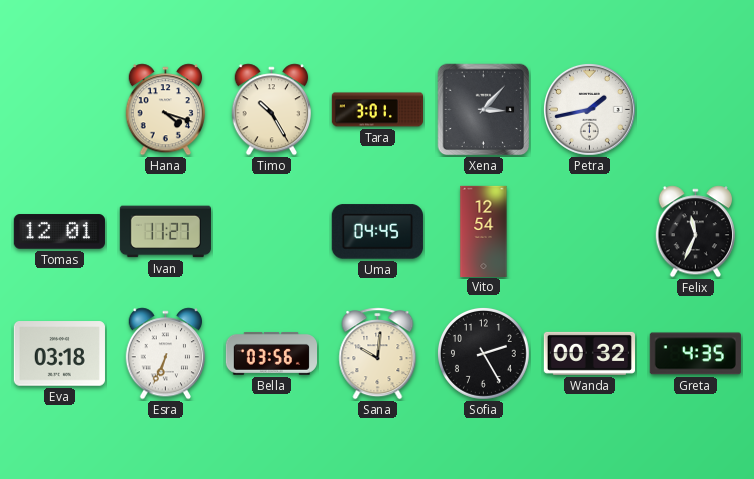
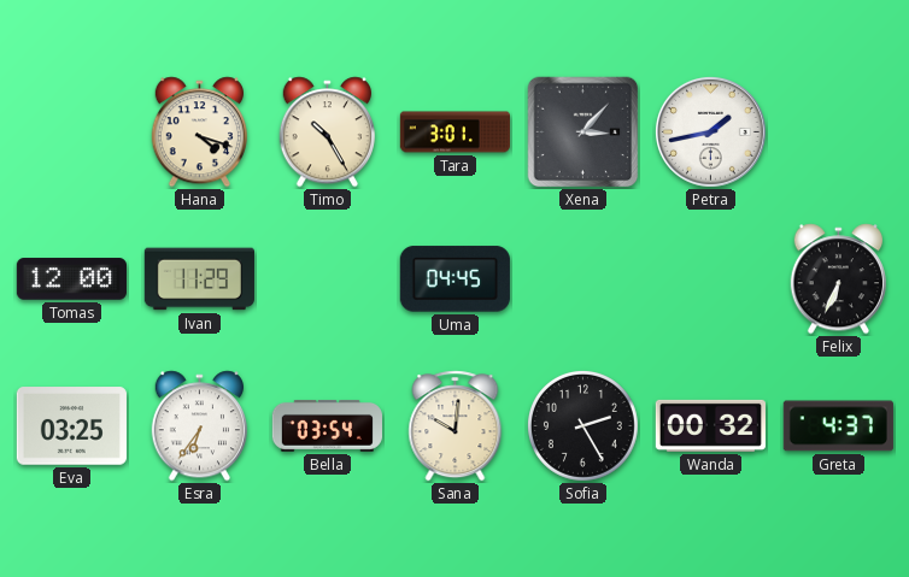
Tomas: 12:01 -> 12:00
Ivan: 11:27 -> 11:29
Vito: 12:54 -> none
Felix: 11:34 -> 6:34
Eva: 03:18 -> 03:25
Esra: 6:34 -> 6:36
Bella: 03:56 -> 03:54
Greta: 4:35 -> 4:37
